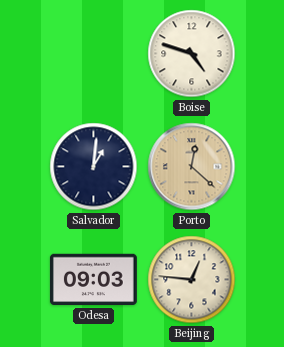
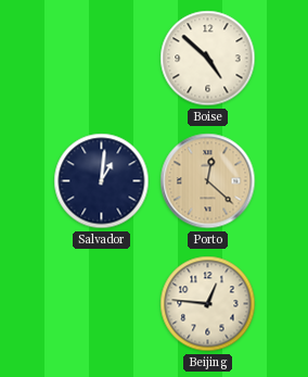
Boise: 4:48 -> 4:52
Odesa: 09:03 -> none
